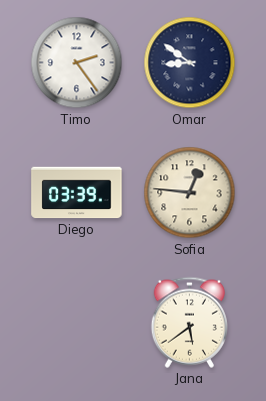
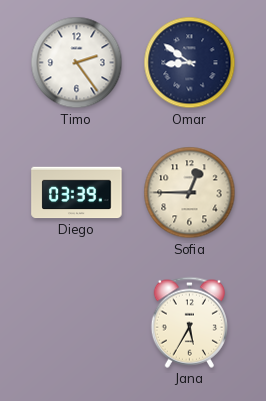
Sofia: 12:46 -> 12:45
Jana: 5:39 -> 5:35
